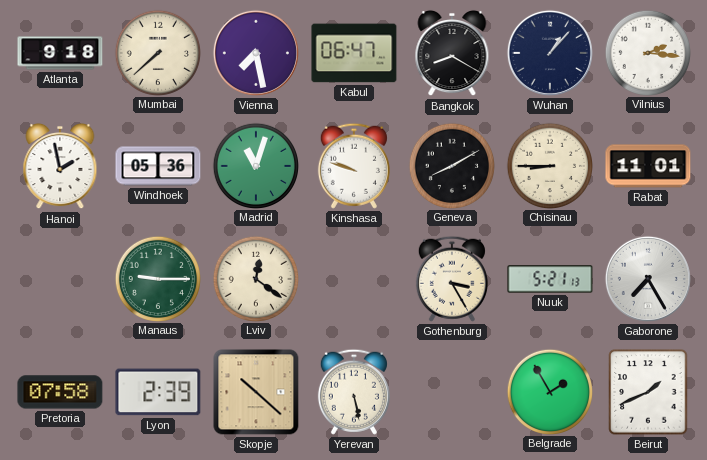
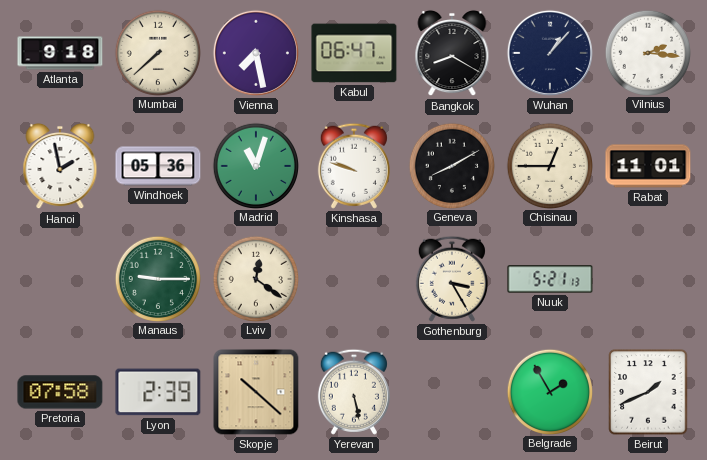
Chisinau: 8:45 -> 12:45
Gaborone: 7:25 -> none
